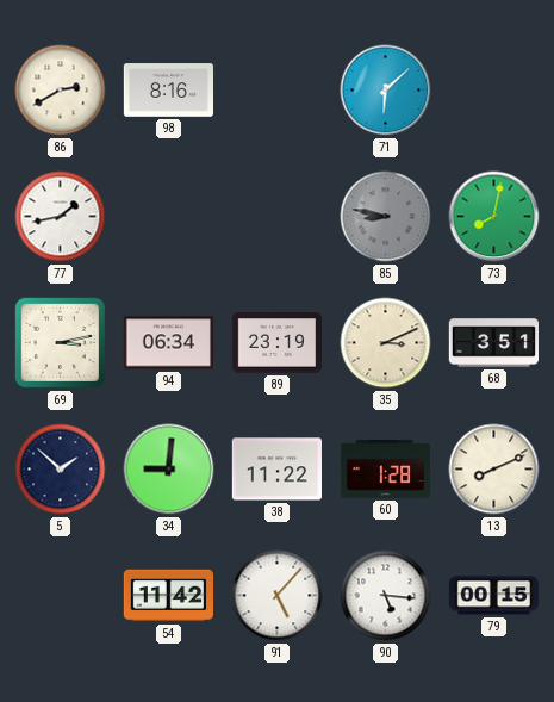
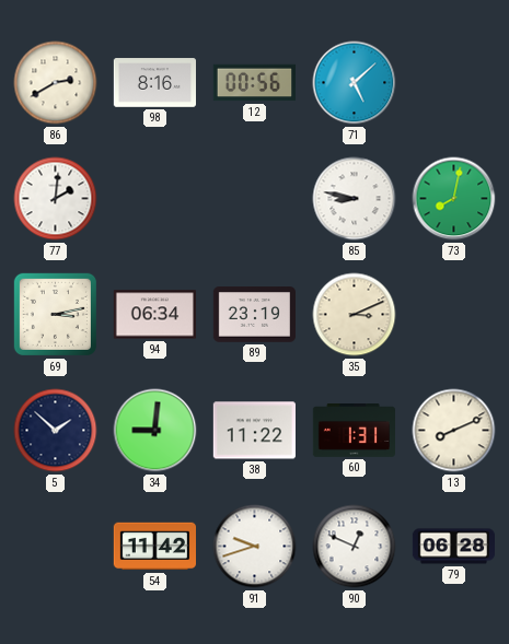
12: none -> 00:56
71: 6:08 -> 5:08
77: 1:43 -> 2:01
85 dial: grey -> white
68: 3:51 -> none
60: 1:28 -> 1:31
91: 5:07 -> 9:42
90: 5:16 -> 12:49
79: 00:15 -> 06:28
